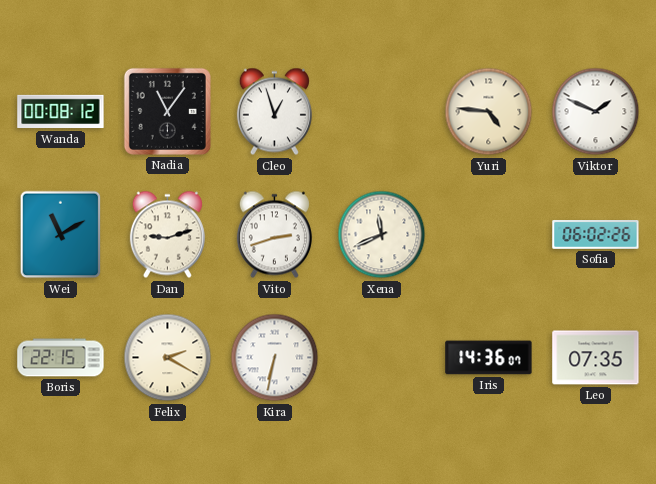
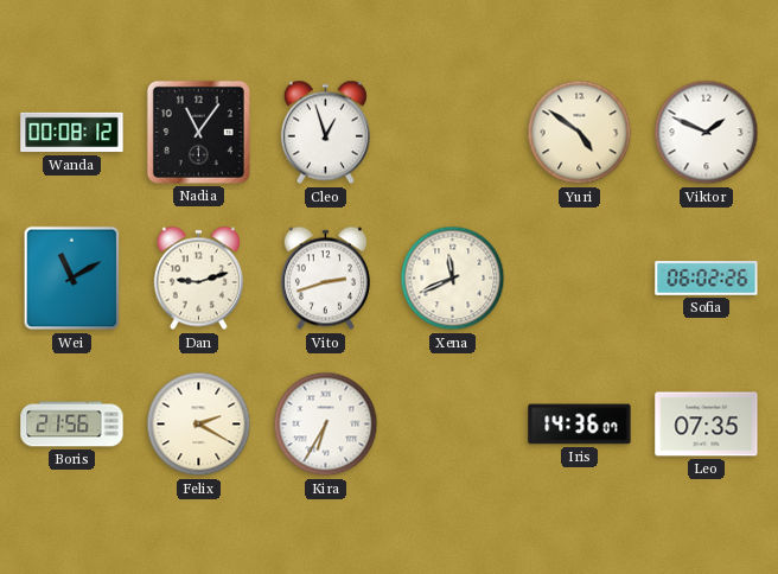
Yuri: 4:46 -> 4:51
Boris: 22:15 -> 21:56
Kira: 6:32 -> 6:35
